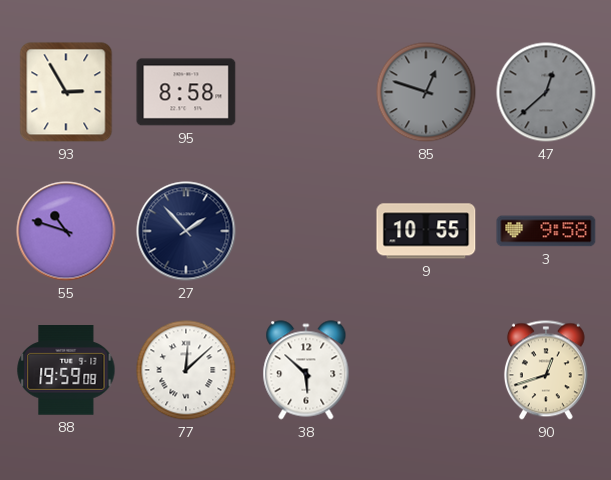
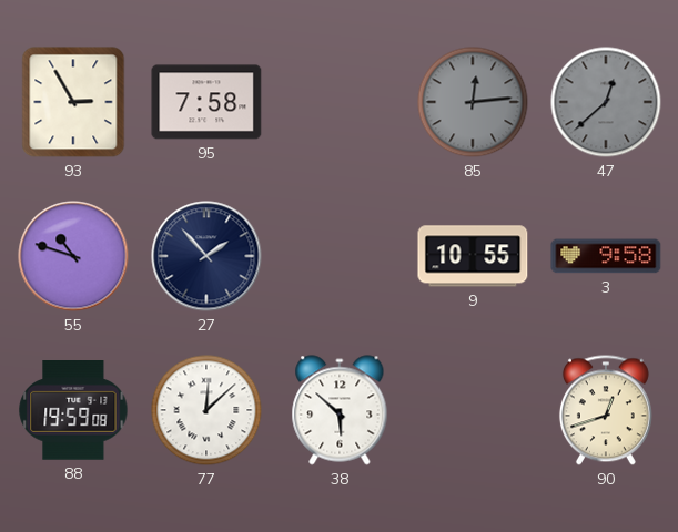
95: 8:58 -> 7:58
85: 12:48 -> 12:14
